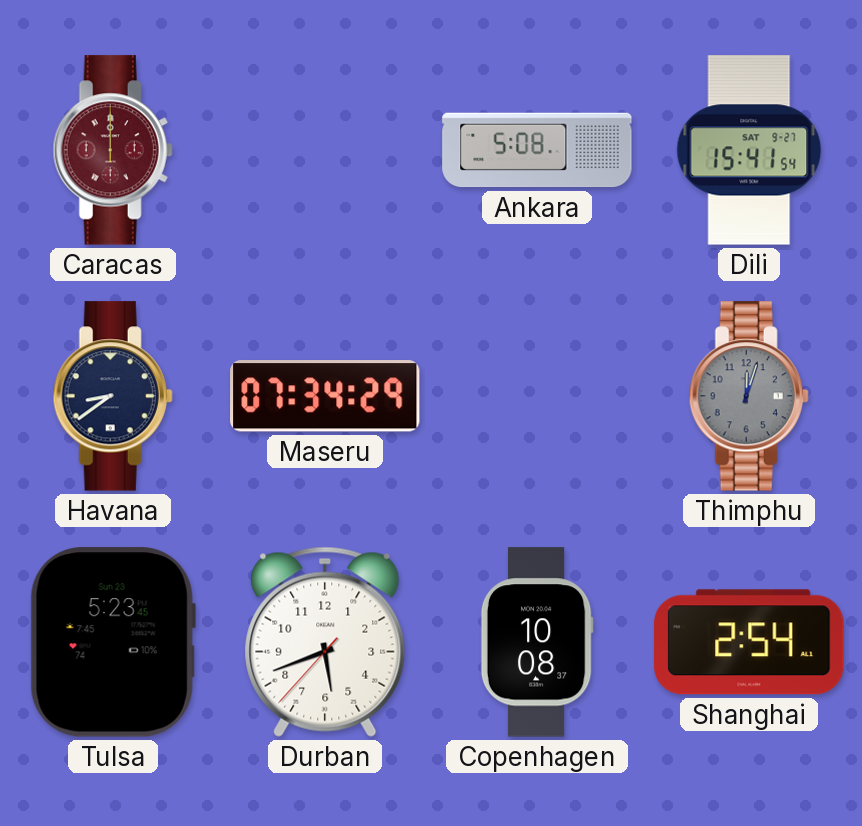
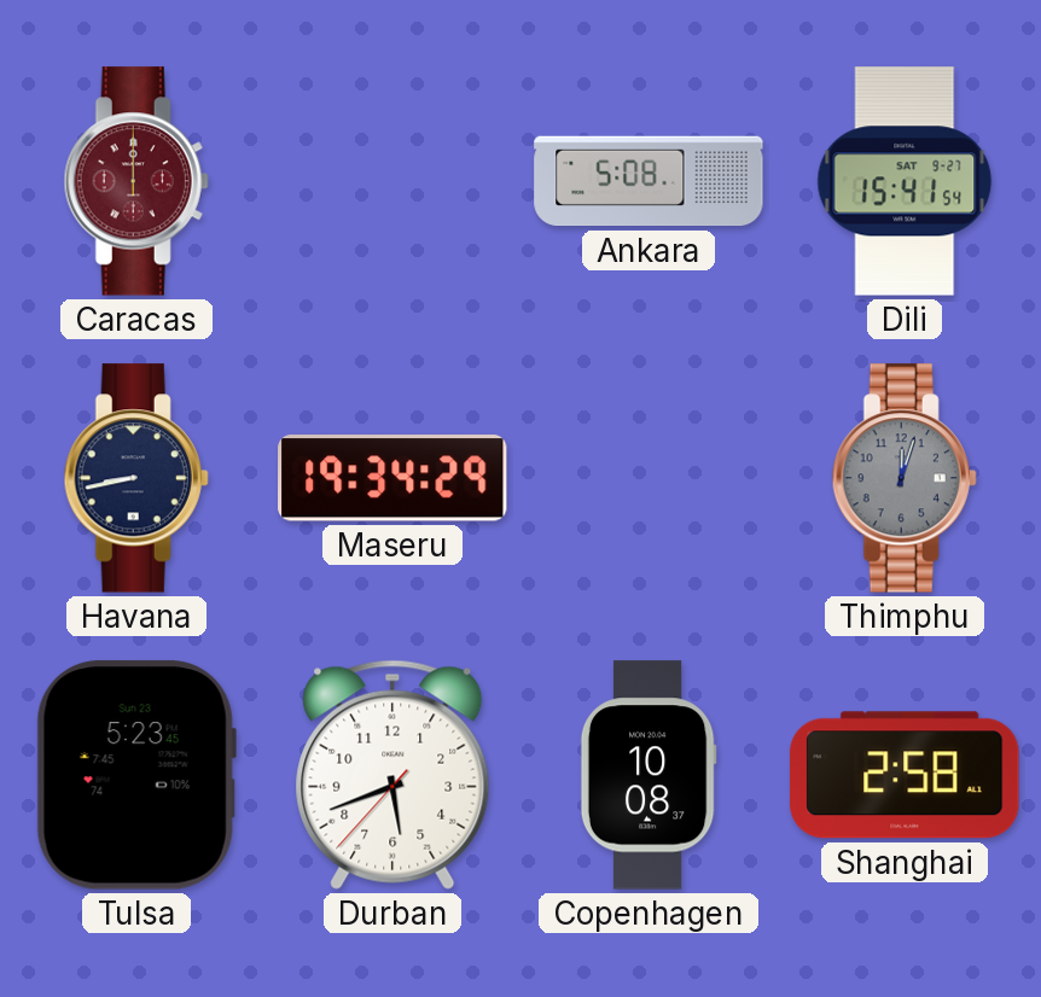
Havana: 8:39 -> 8:43
Maseru: 07:34 -> 19:34
Shanghai: 2:54 -> 2:58
